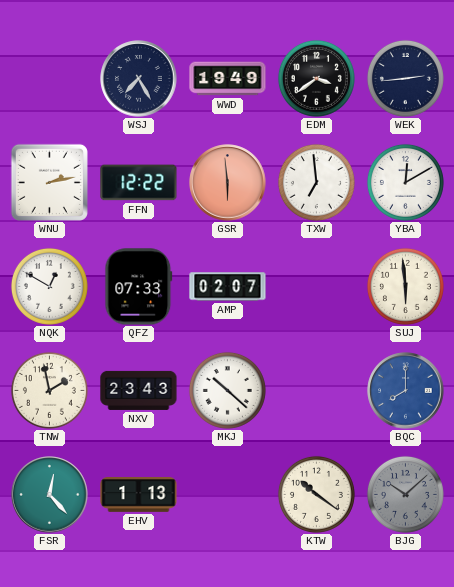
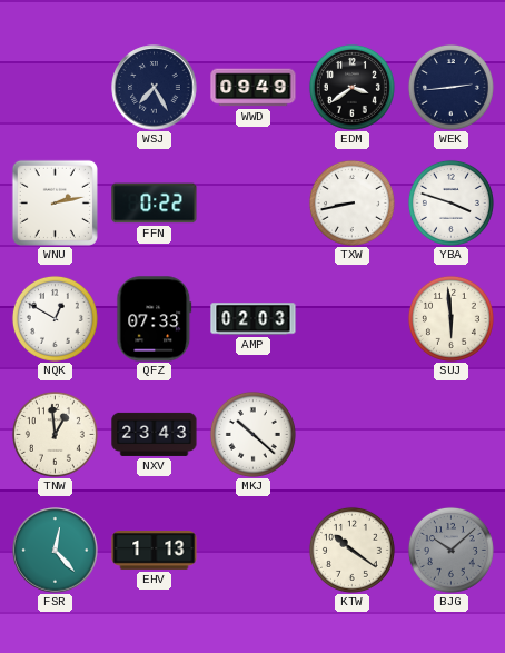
WWD: 19:49 -> 09:49
FFN: 12:22 -> 0:22
GSR: 5:59 -> none
TXW: 6:59 -> 8:43
YBA: 12:10 -> 3:48
AMP: 02:07 -> 02:03
TNW: 1:58 -> 12:59
BQC: 8:00 -> none
